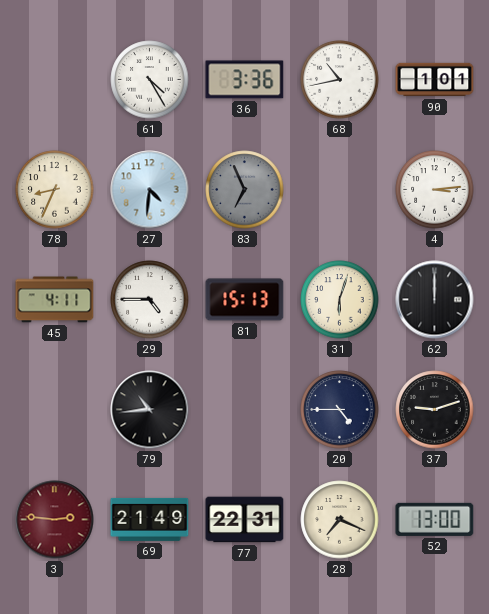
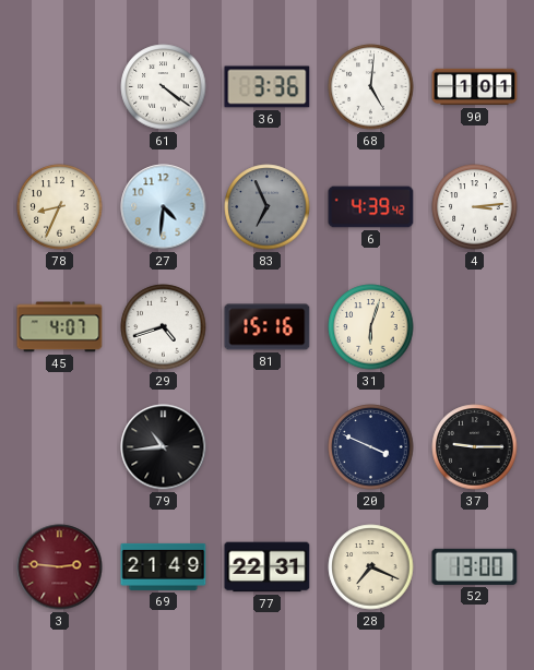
61: 4:25 -> 4:21
68: 10:43 -> 5:01
6: none -> 4:39
45: 4:11 -> 4:07
29: 4:45 -> 4:42
81: 15:13 -> 15:16
62: 12:00 -> none
20: 4:45 -> 3:49
37: 9:12 -> 9:15
